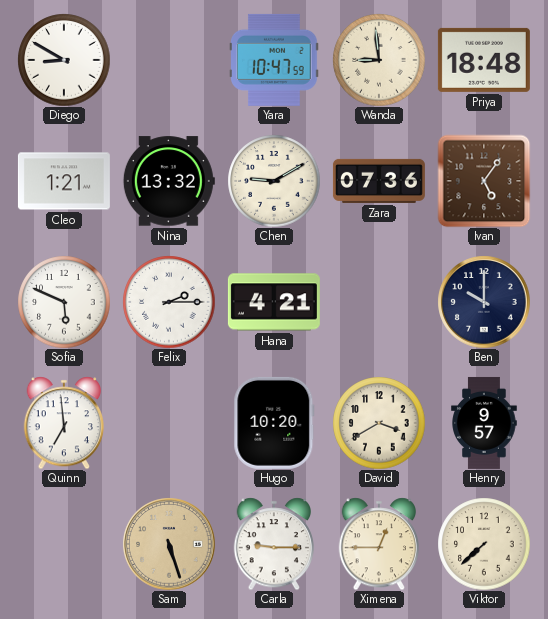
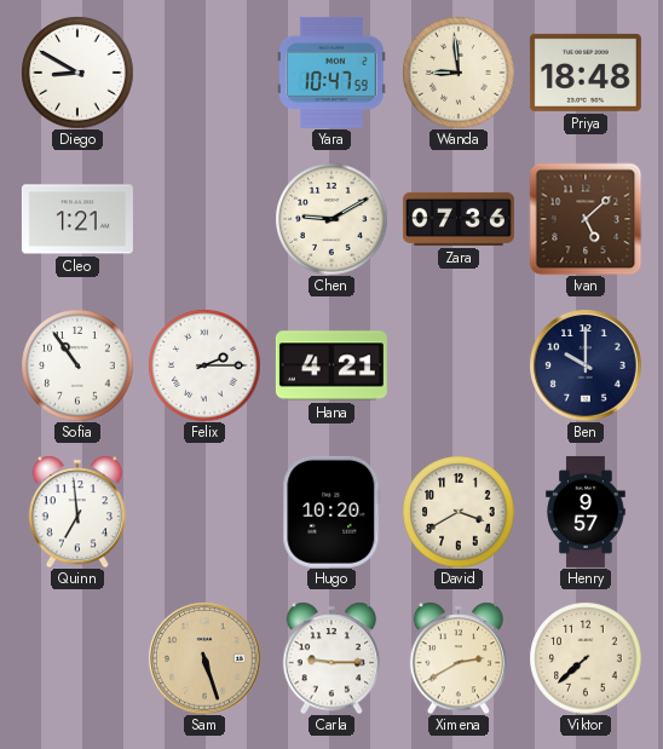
Nina: 13:32 -> none
Ivan: 5:06 -> 5:08
Sofia: 5:49 -> 10:54
Ximena: 12:45 -> 2:40
